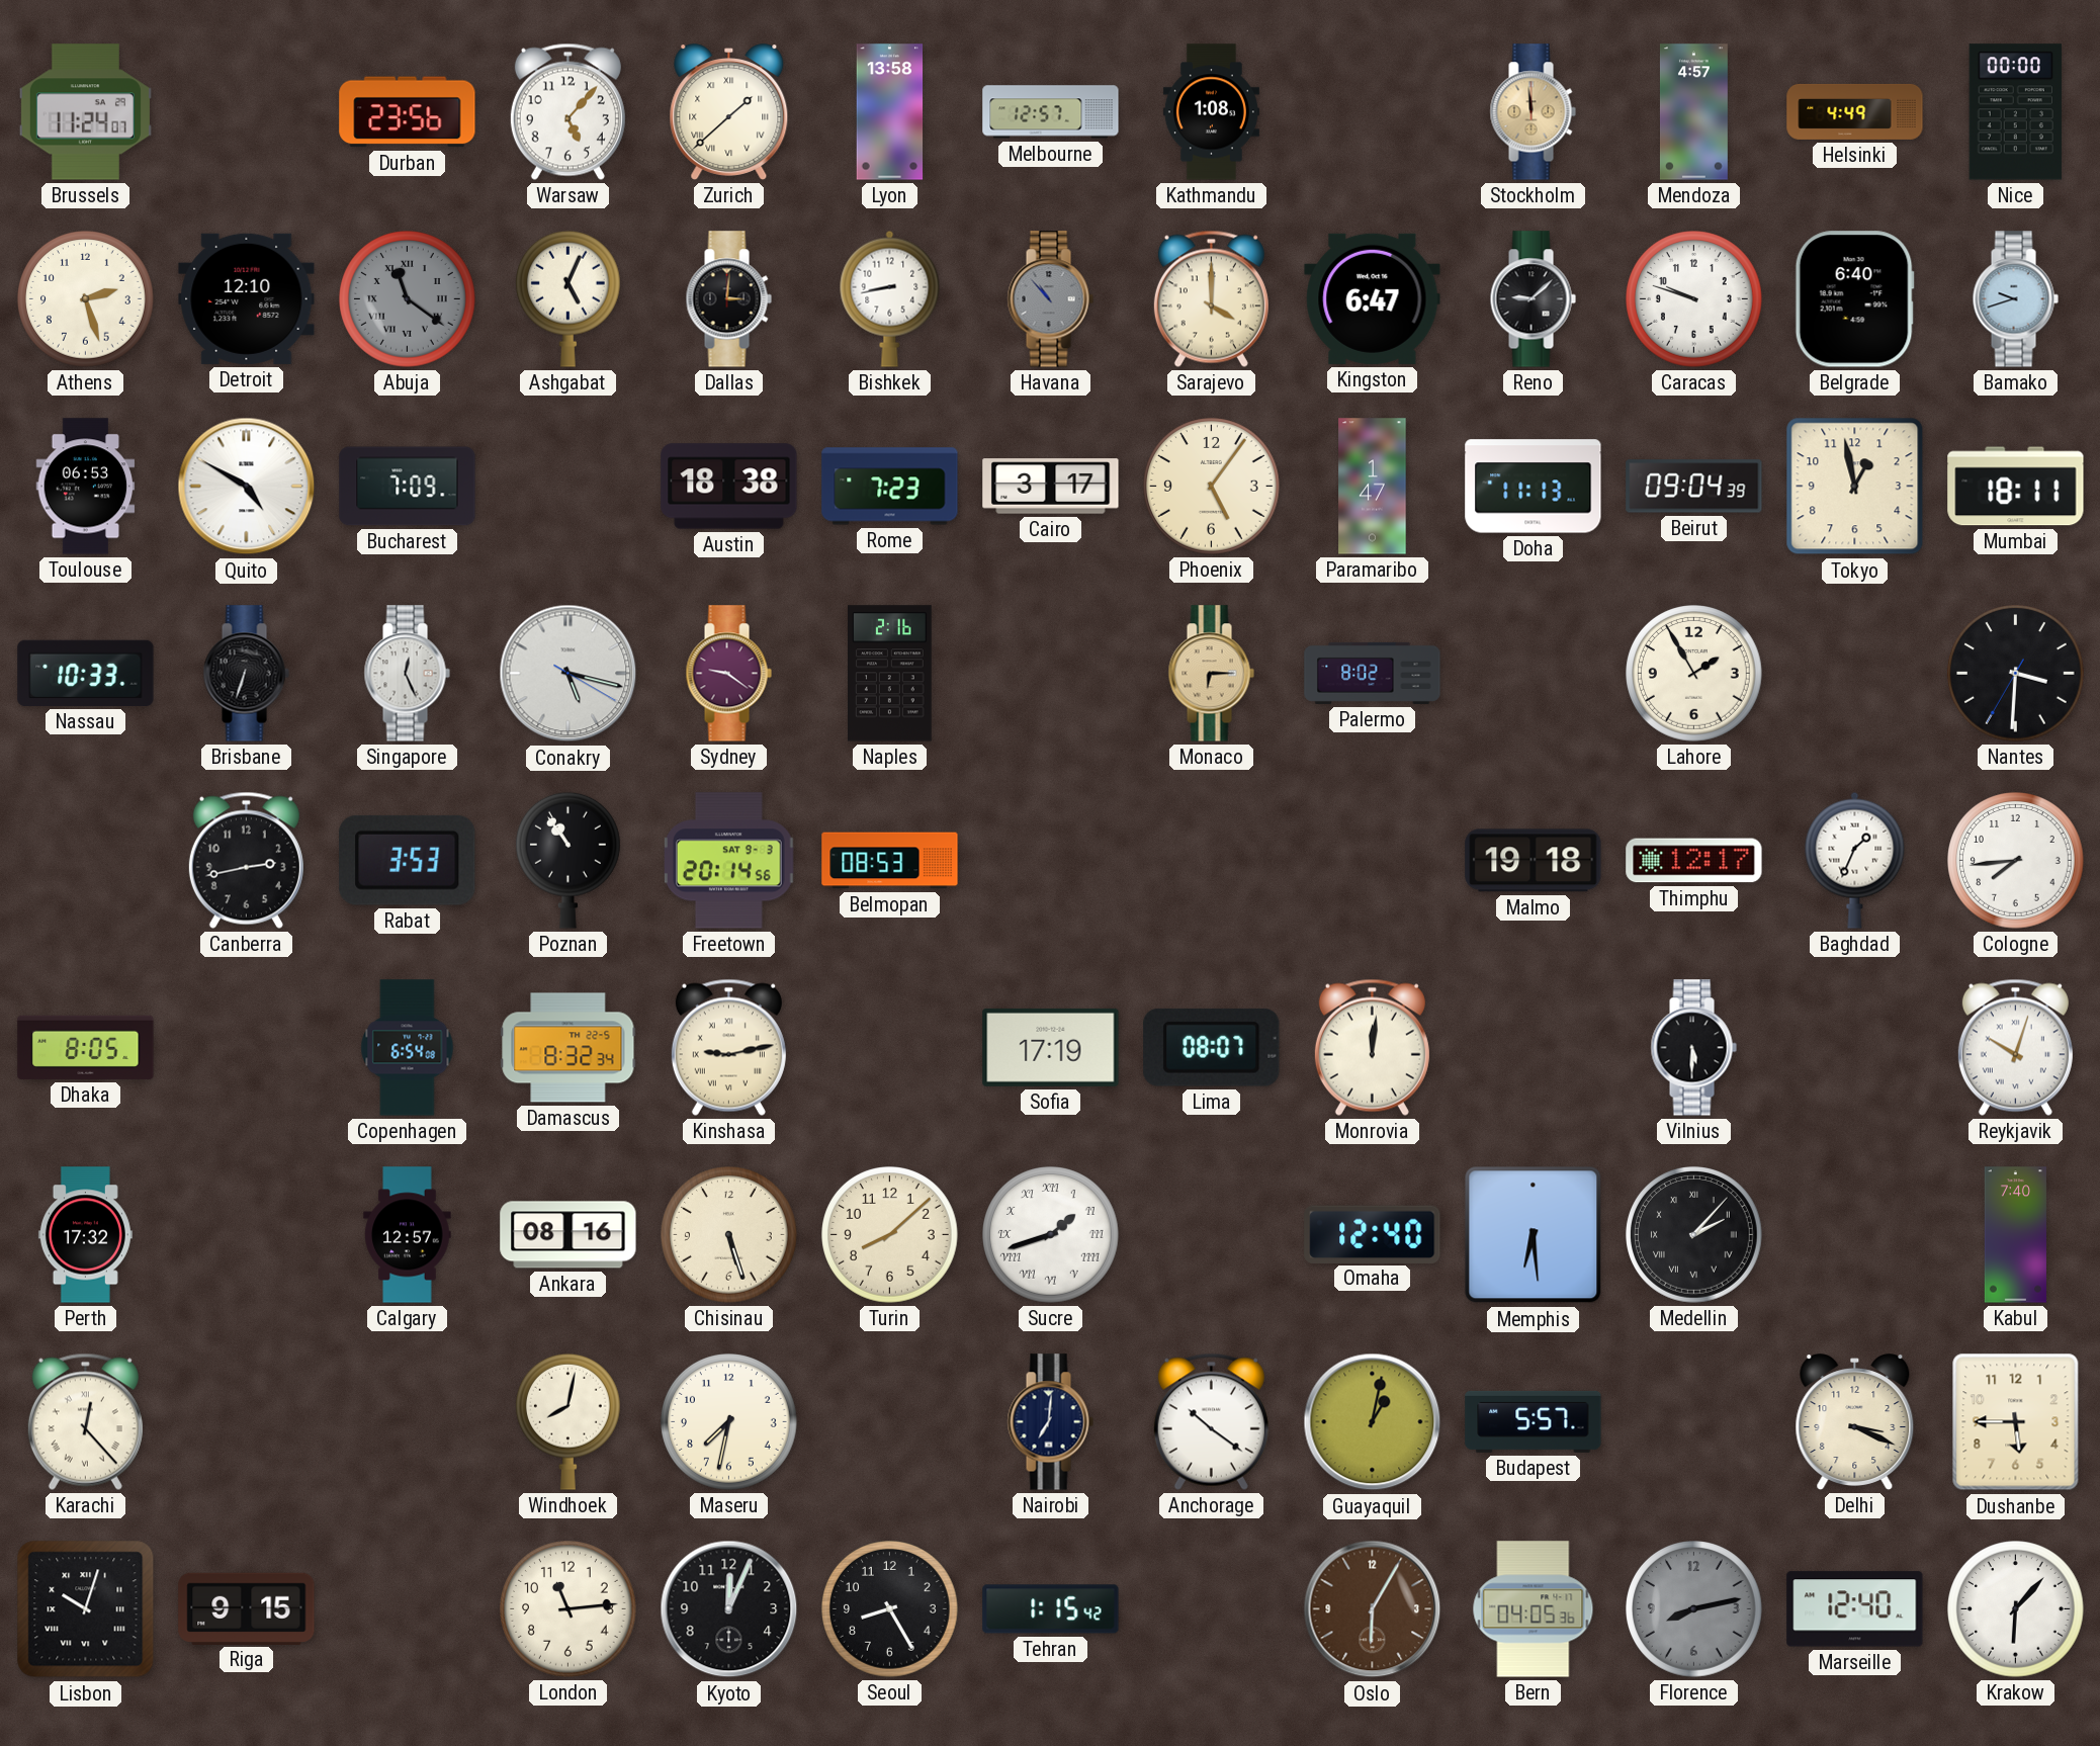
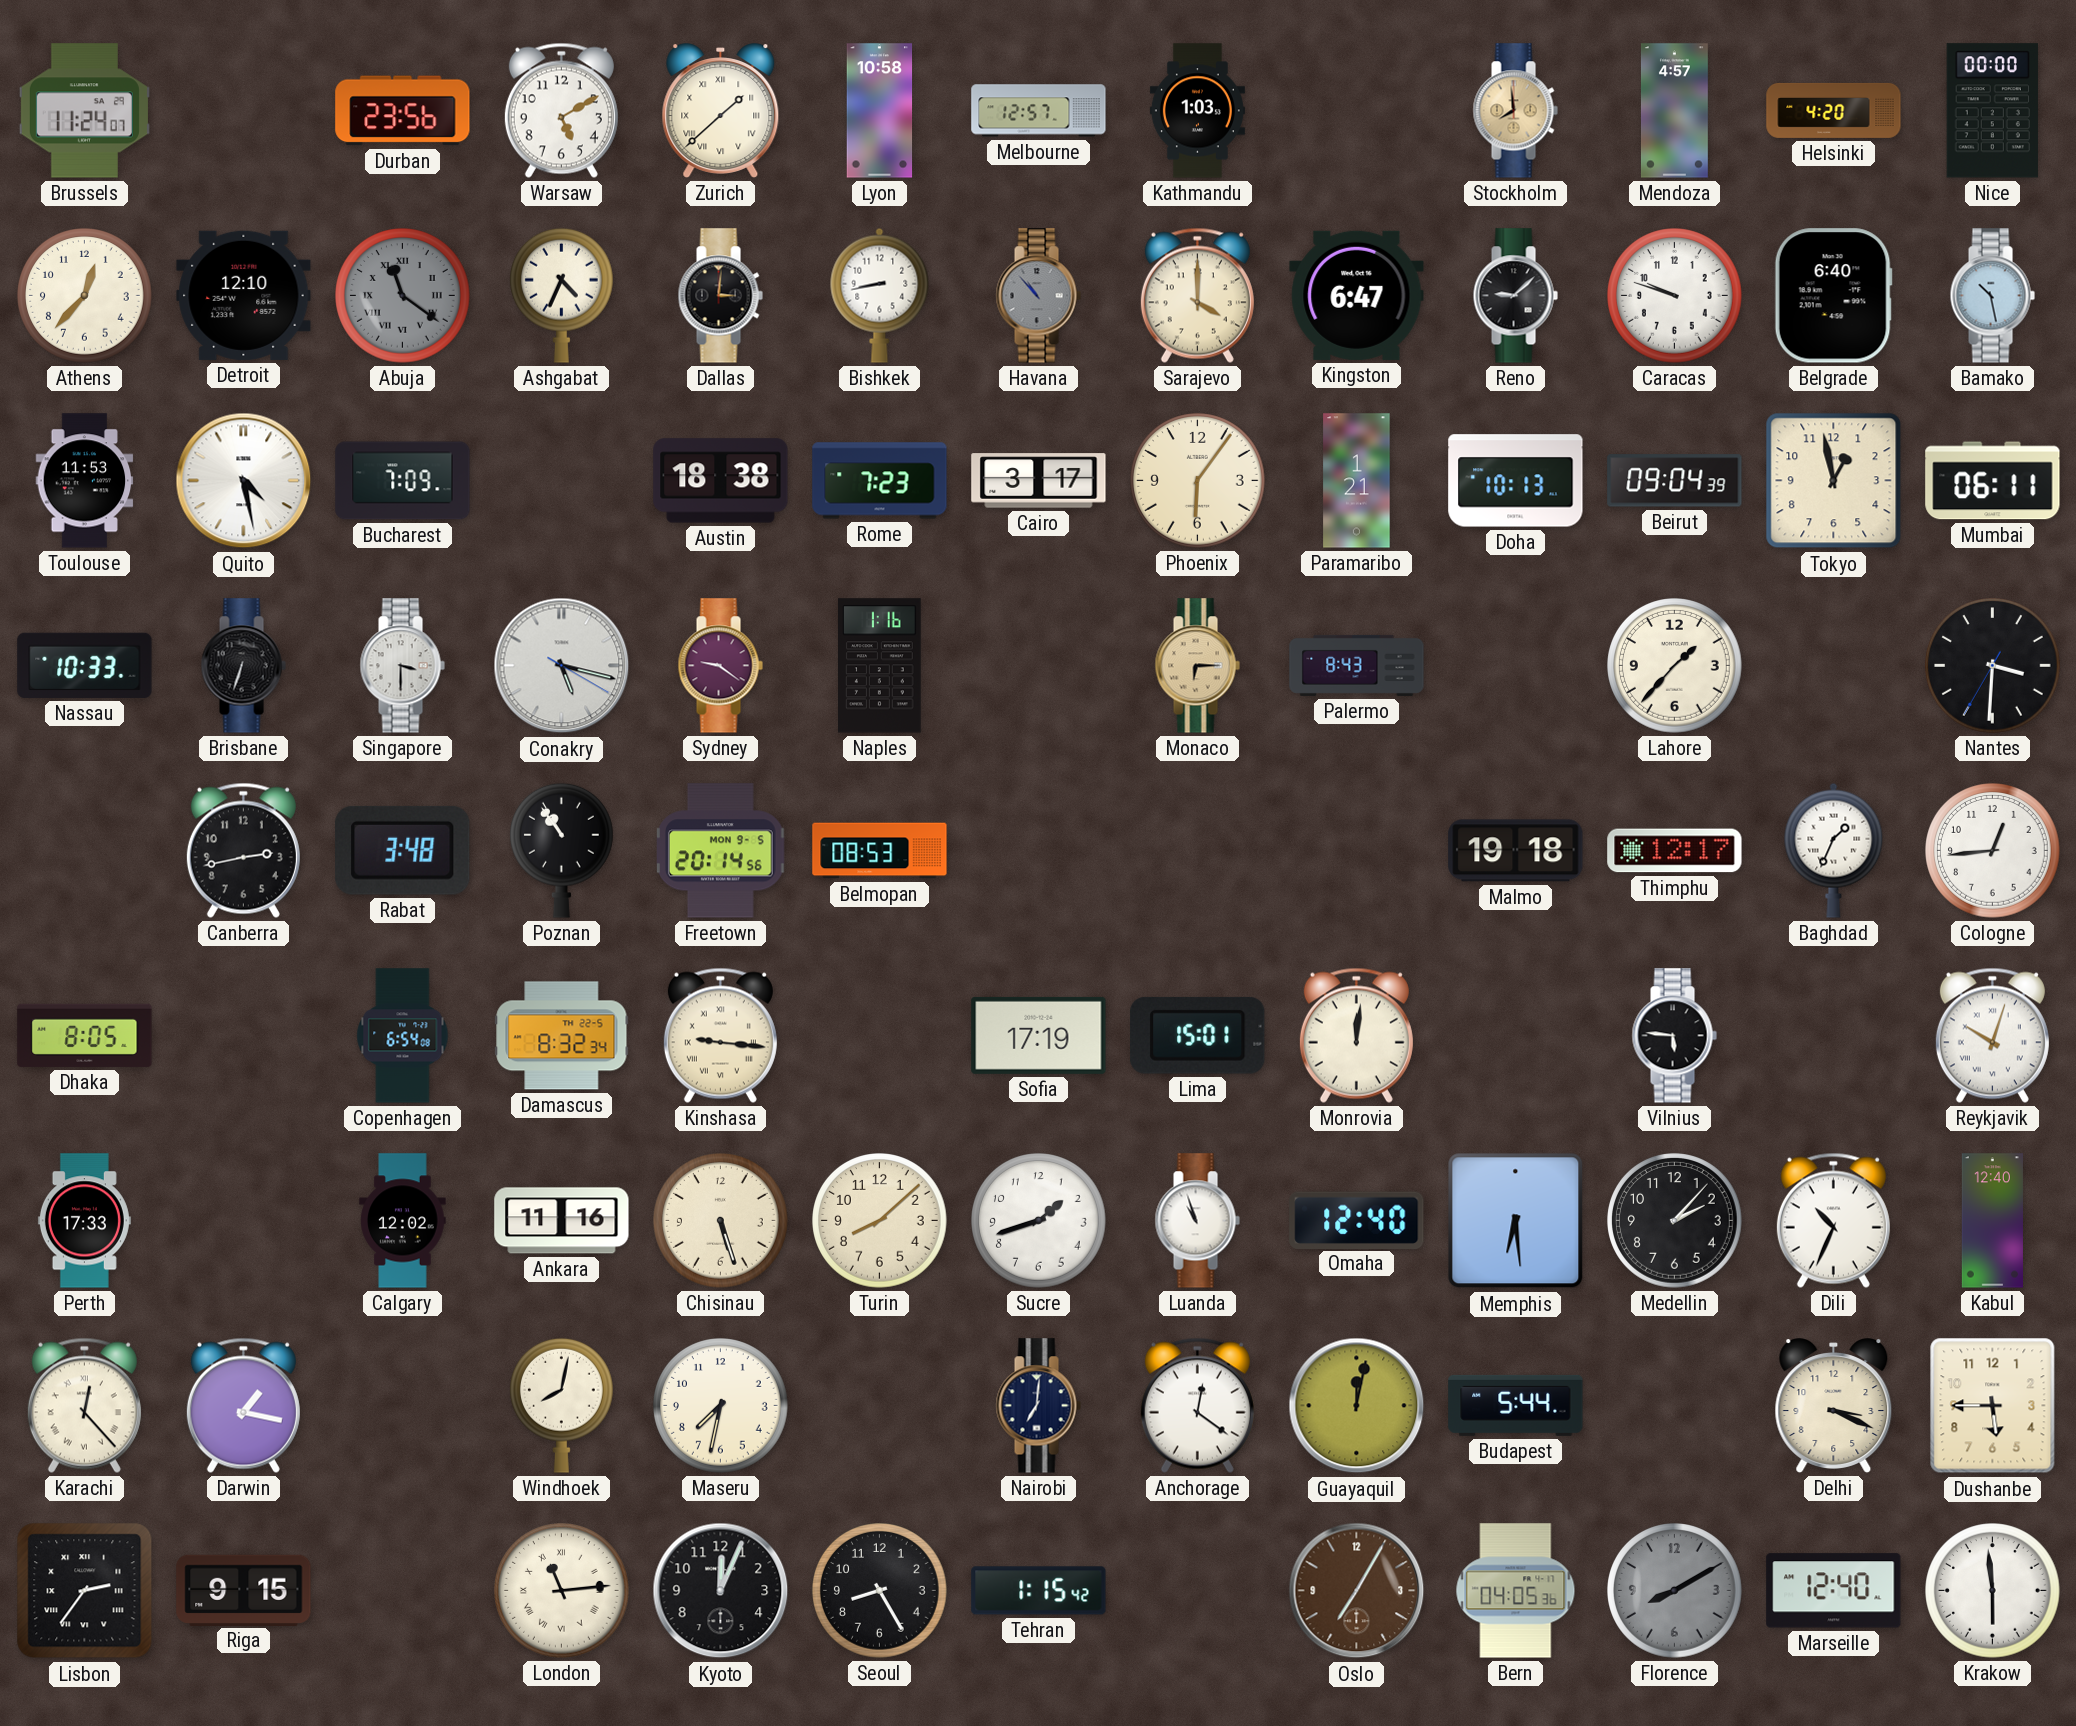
Warsaw: 5:07 -> 5:10
Lyon: 13:58 -> 10:58
Kathmandu: 1:08 -> 1:03
Stockholm: 11:59 -> 7:59
Helsinki: 4:49 -> 4:20
Athens: 2:27 -> 12:37
Ashgabat: 5:04 -> 4:34
Bamako: 9:42 -> 10:28
Toulouse: 06:53 -> 11:53
Quito: 4:50 -> 4:28
Phoenix: 5:06 -> 6:06
Paramaribo: 1:47 -> 1:21
Doha: 11:13 -> 10:13
Mumbai: 18:11 -> 06:11
Singapore: 12:26 -> 3:30
Naples: 2:16 -> 1:16
Palermo: 8:02 -> 8:43
Lahore: 1:55 -> 1:37
Rabat: 3:53 -> 3:48
Freetown date: SAT 9-3 -> MON 9-5
Cologne: 7:44 -> 12:44
Kinshasa: 9:13 -> 9:16
Lima: 08:07 -> 15:01
Vilnius: 5:30 -> 5:46
Perth: 17:32 -> 17:33
Calgary: 12:57 -> 12:02
Ankara: 08:16 -> 11:16
Sucre numerals: Roman -> Arabic
Luanda: none -> 10:57
Medellin numerals: Roman -> Arabic
Dili: none -> 10:34
Kabul: 7:40 -> 12:40
Darwin: none -> 1:17
Anchorage: 10:21 -> 12:21
Guayaquil: 1:02 -> 12:02
Budapest: 5:57 -> 5:44
Lisbon: 10:03 -> 2:36
London numerals: Arabic -> Roman
Oslo: 6:05 -> 7:05
Florence: 8:13 -> 8:10
Krakow: 6:07 -> 5:59
